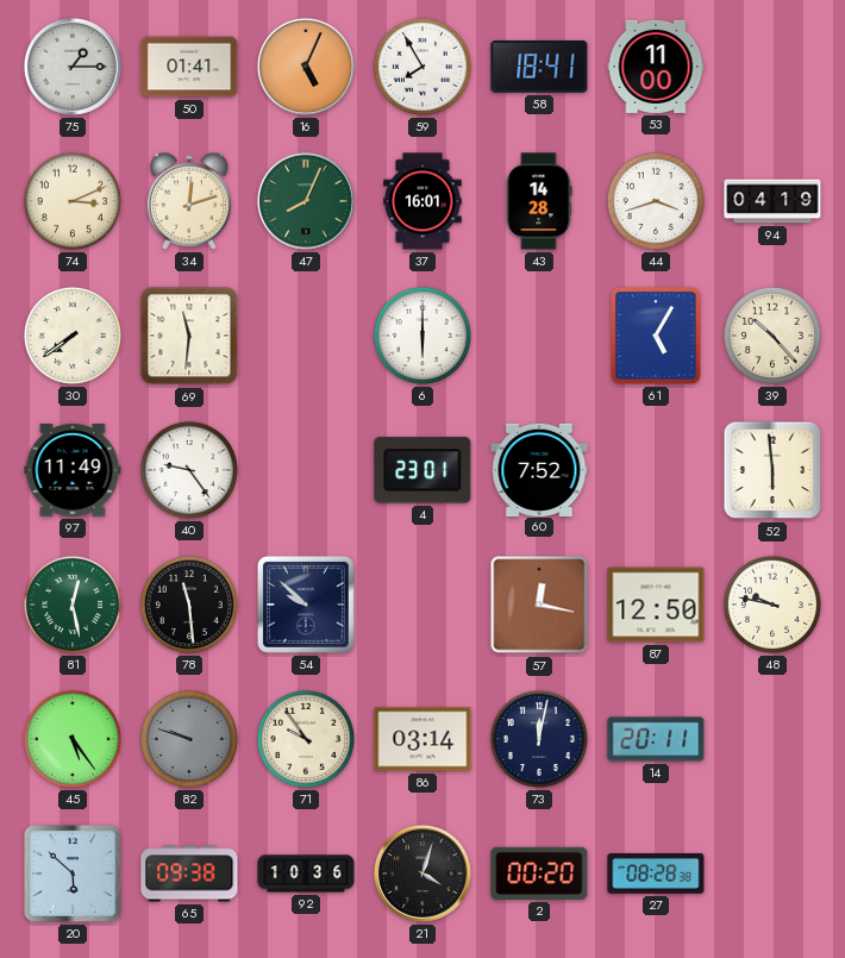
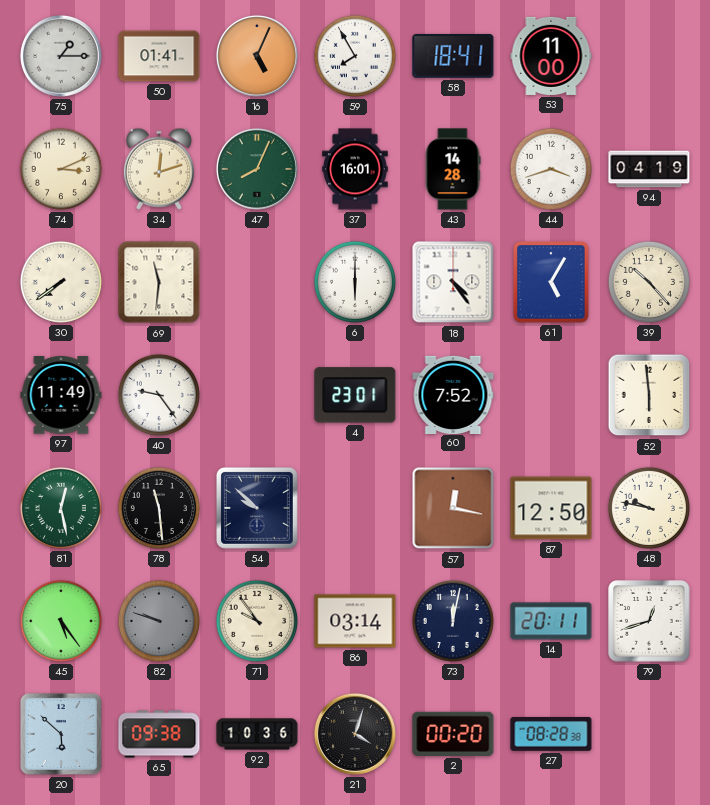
18: none -> 4:24
79: none -> 12:42
